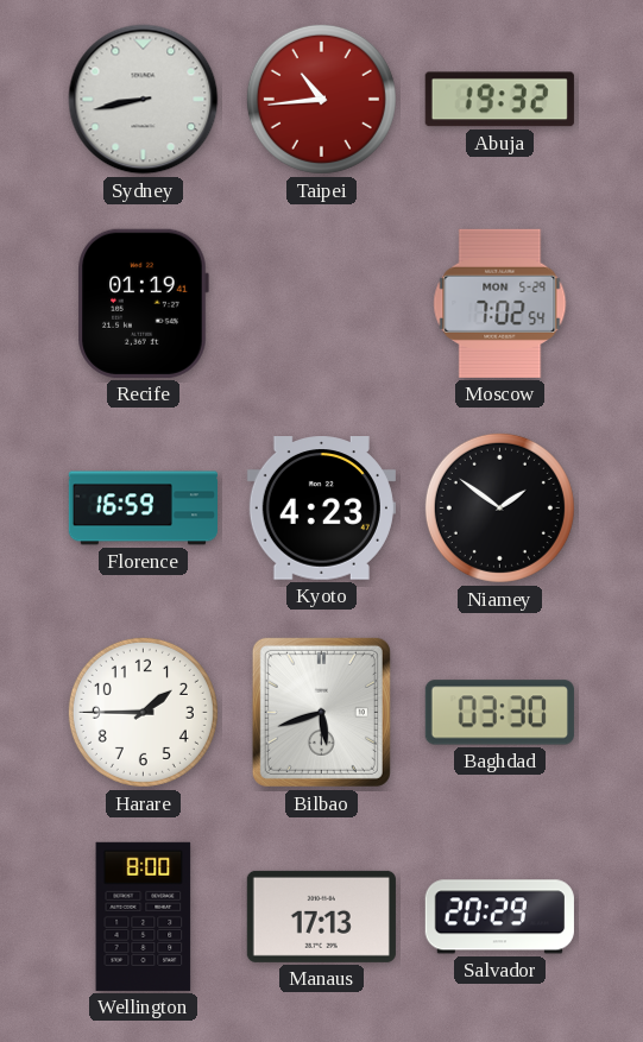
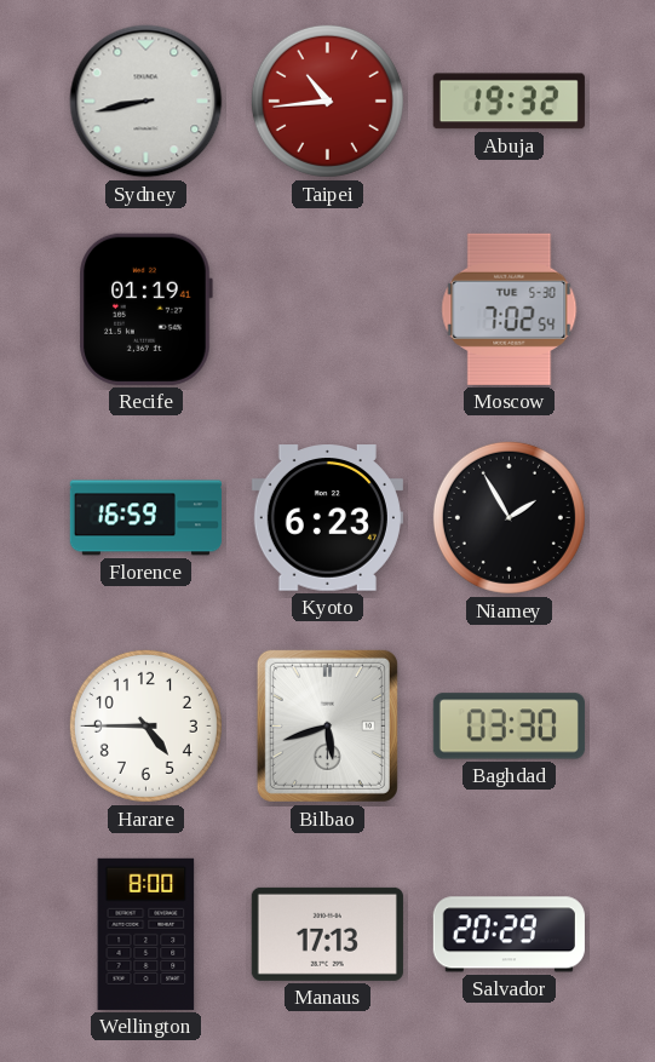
Moscow date: MON 5-29 -> TUE 5-30
Kyoto: 4:23 -> 6:23
Niamey: 1:51 -> 1:55
Harare: 1:45 -> 4:45
